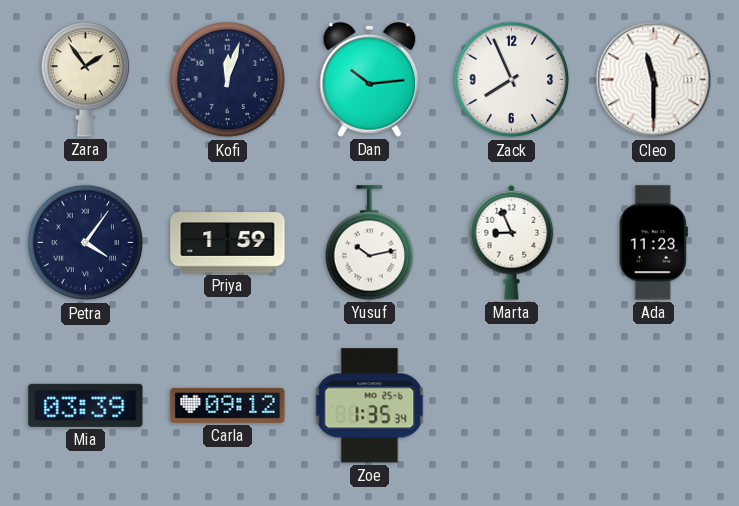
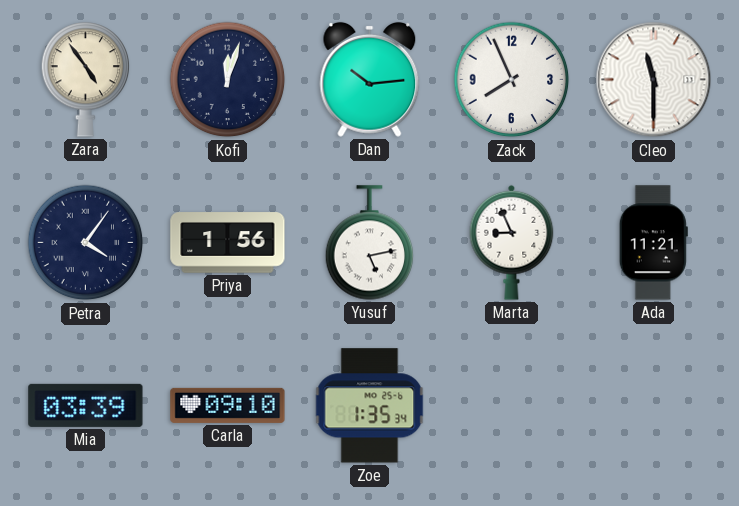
Zara: 1:54 -> 4:54
Priya: 1:59 -> 1:56
Yusuf: 10:13 -> 5:13
Ada: 11:23 -> 11:21
Carla: 09:12 -> 09:10
